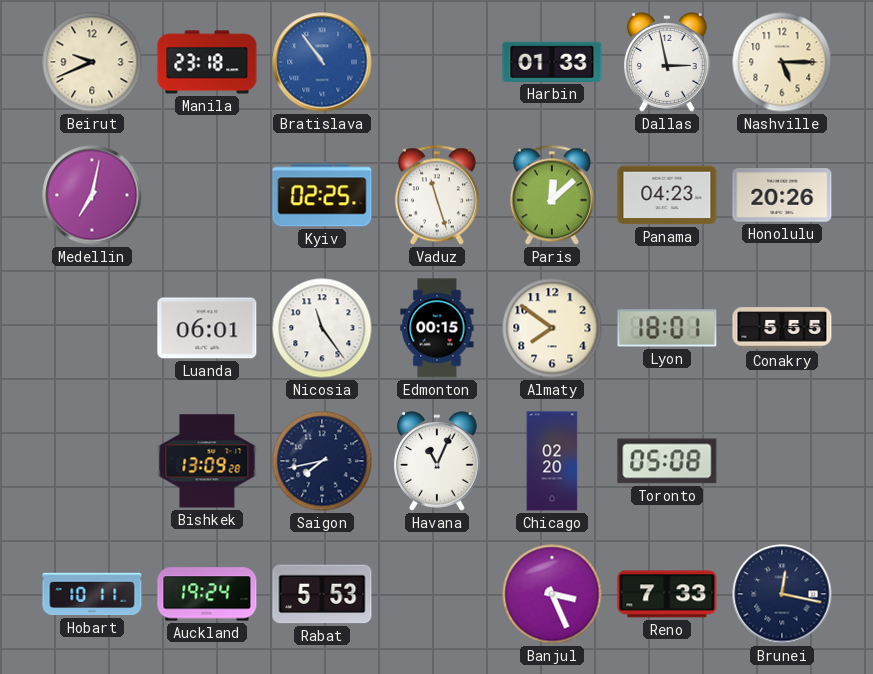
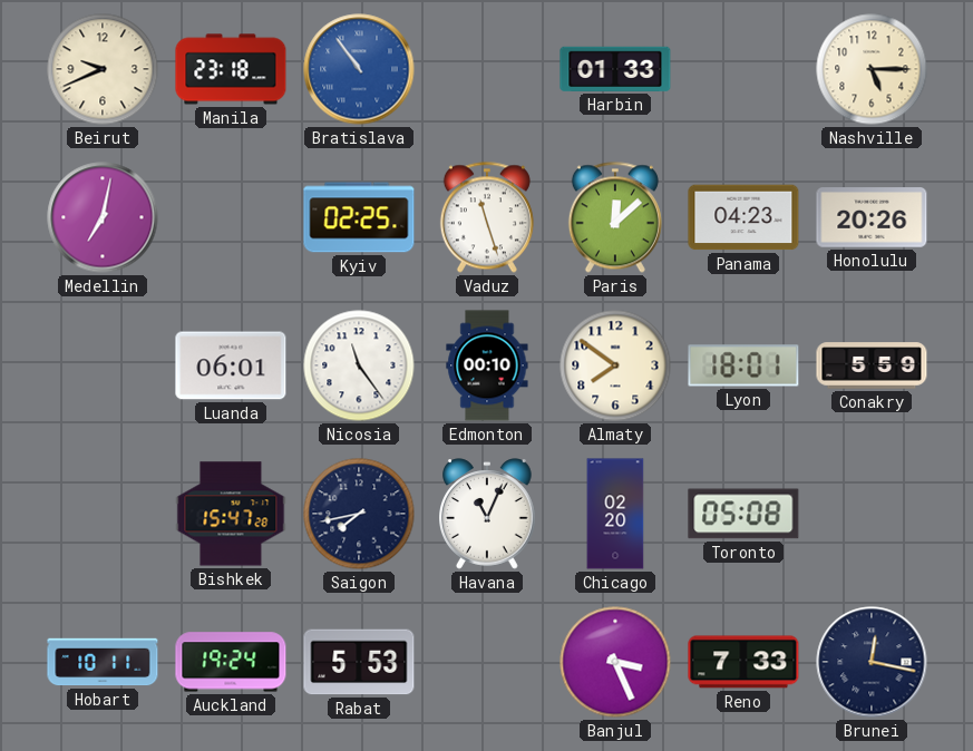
Dallas: 2:58 -> none
Edmonton: 00:15 -> 00:10
Conakry: 5:55 -> 5:59
Bishkek: 13:09 -> 15:47
